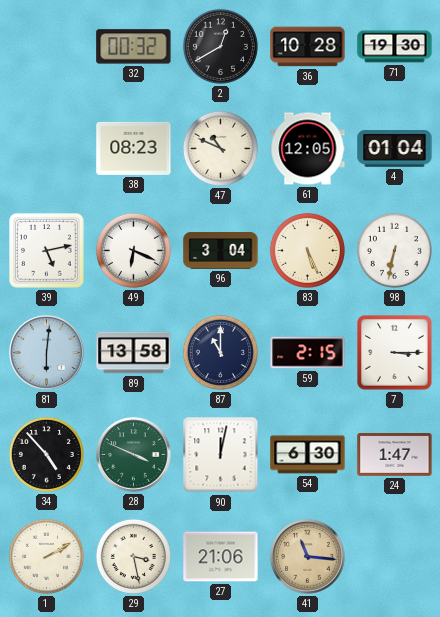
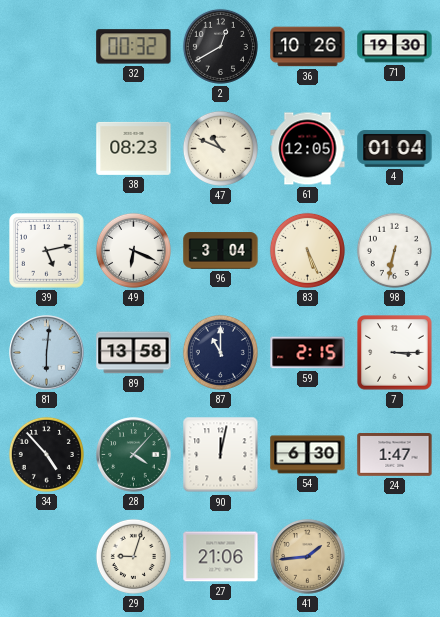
36: 10:28 -> 10:26
28: 3:49 -> 4:07
1: 2:10 -> none
29: 3:28 -> 9:03
41: 11:16 -> 1:44
